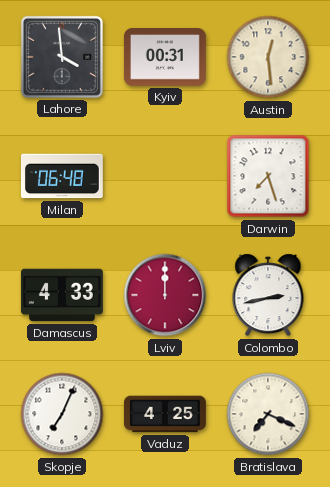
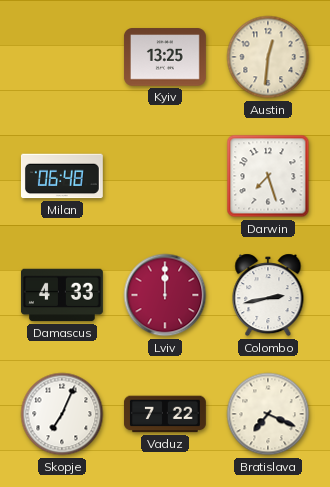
Lahore: 3:59 -> none
Kyiv: 00:31 -> 13:25
Austin: 12:29 -> 12:31
Vaduz: 4:25 -> 7:22
